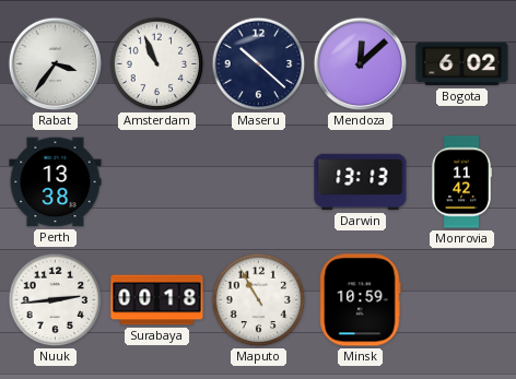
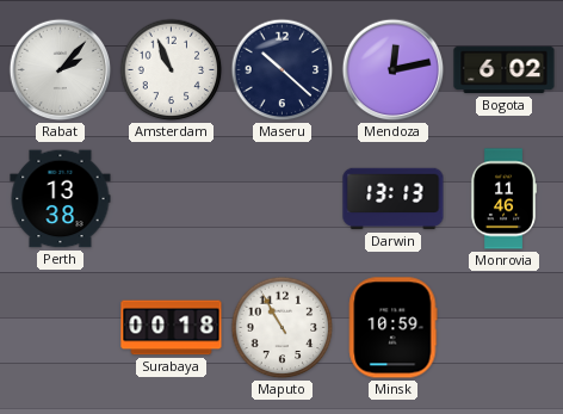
Rabat: 3:36 -> 2:07
Mendoza: 12:08 -> 12:13
Monrovia: 11:42 -> 11:46
Nuuk: 2:44 -> none
